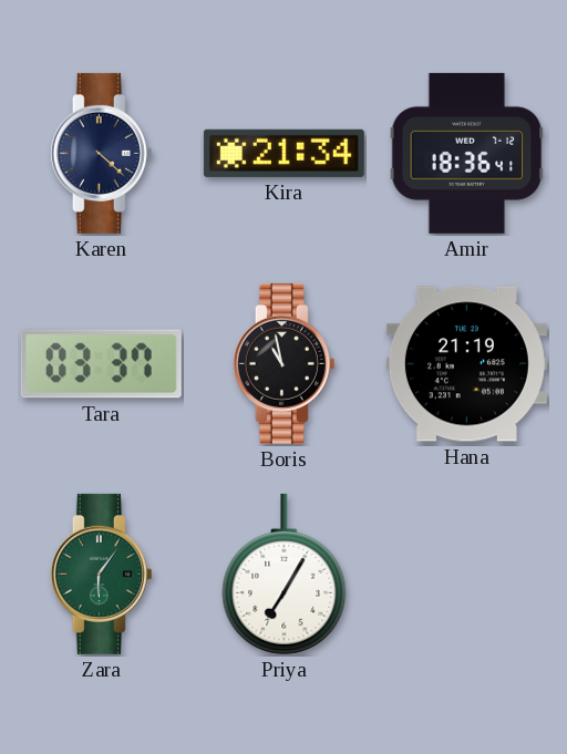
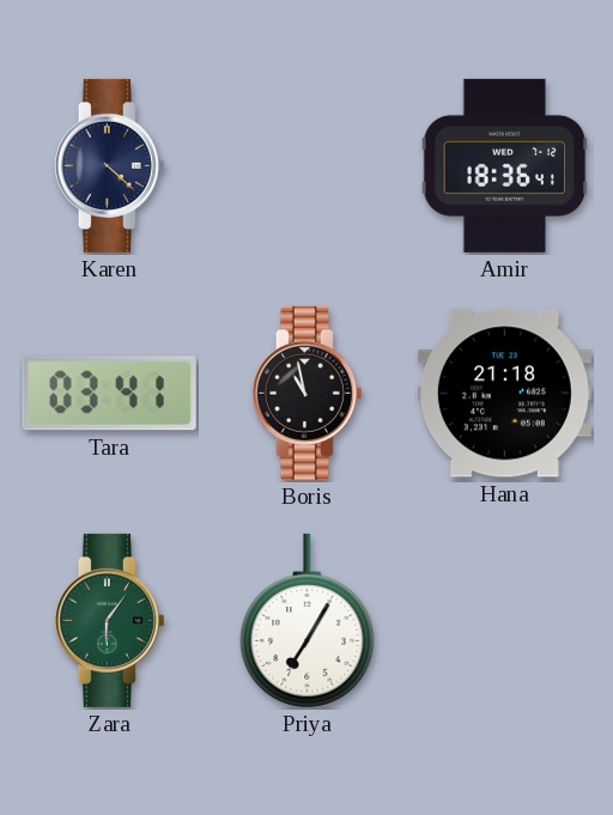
Kira: 21:34 -> none
Tara: 03:37 -> 03:41
Hana: 21:19 -> 21:18
